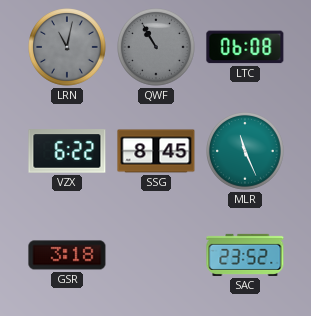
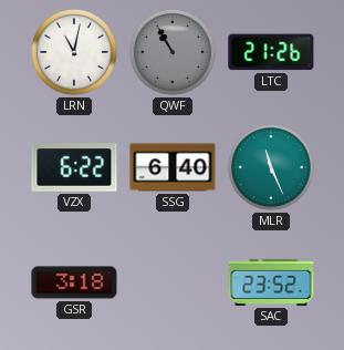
LRN dial: grey -> white
LTC: 06:08 -> 21:26
SSG: 8:45 -> 6:40
